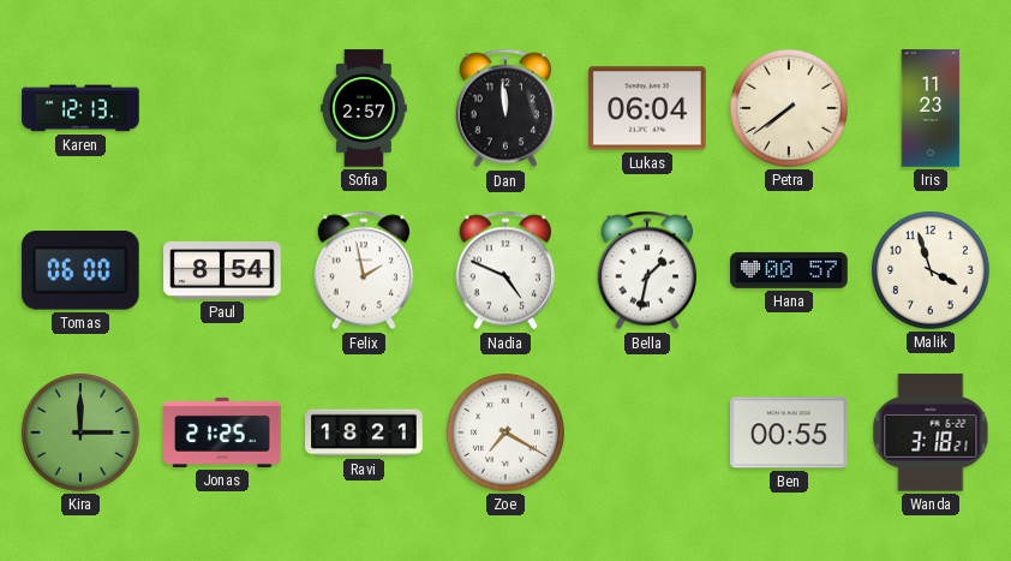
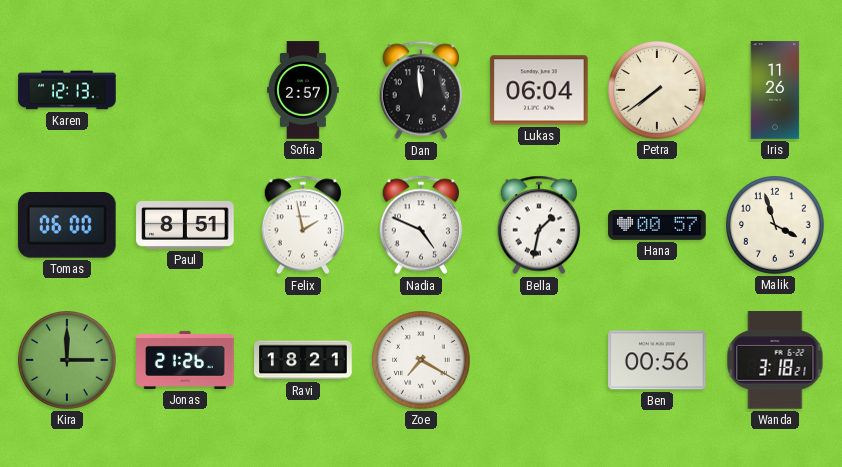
Iris: 11:23 -> 11:26
Paul: 8:54 -> 8:51
Jonas: 21:25 -> 21:26
Ben: 00:55 -> 00:56
